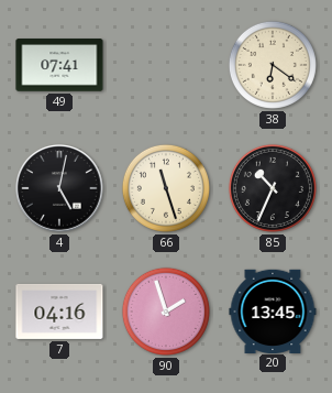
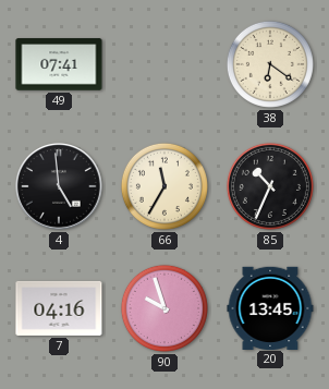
4: 5:02 -> 4:59
66: 11:27 -> 11:35
90: 1:57 -> 9:57
